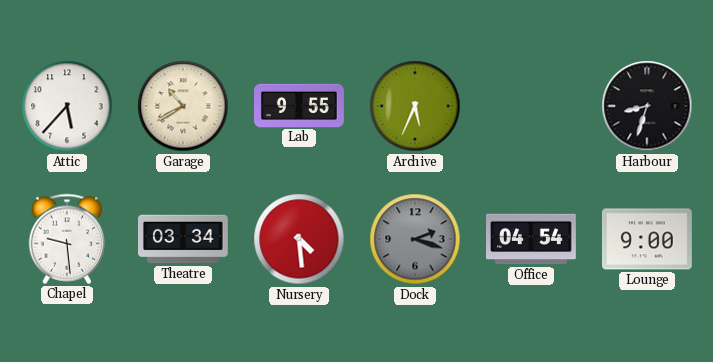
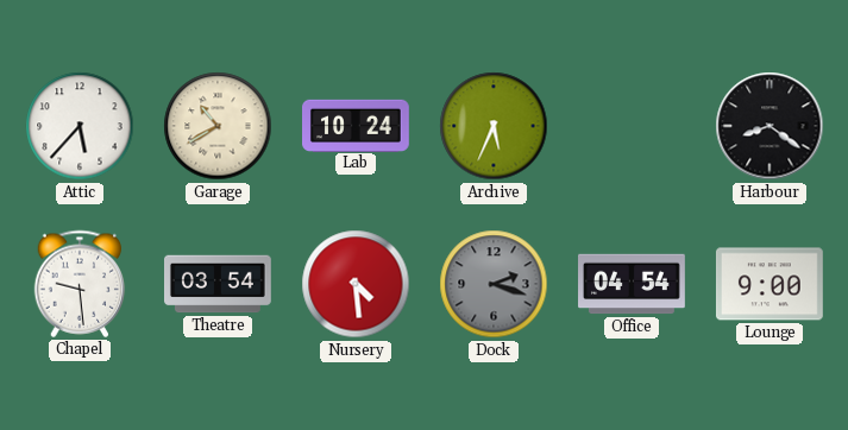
Lab: 9:55 -> 10:24
Harbour: 8:33 -> 8:21
Theatre: 03:34 -> 03:54
